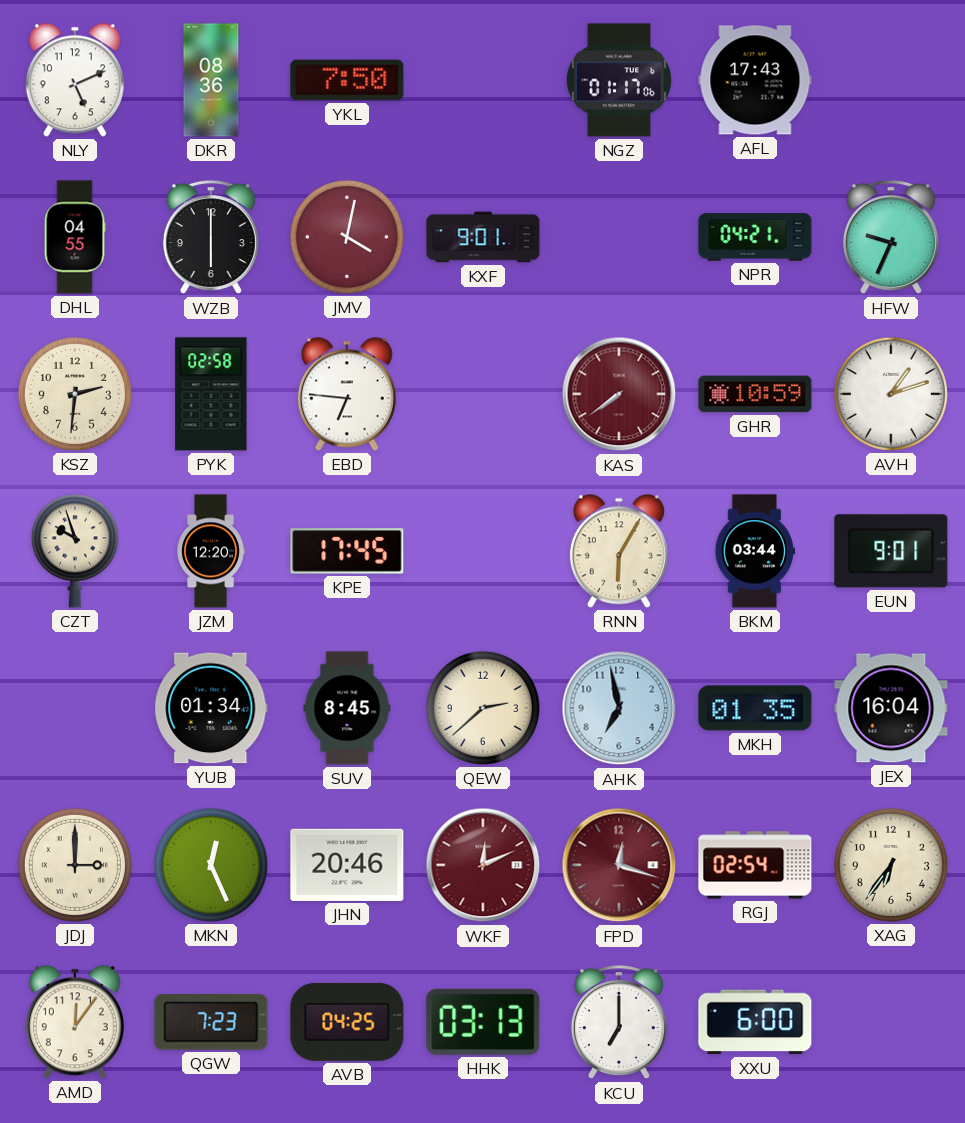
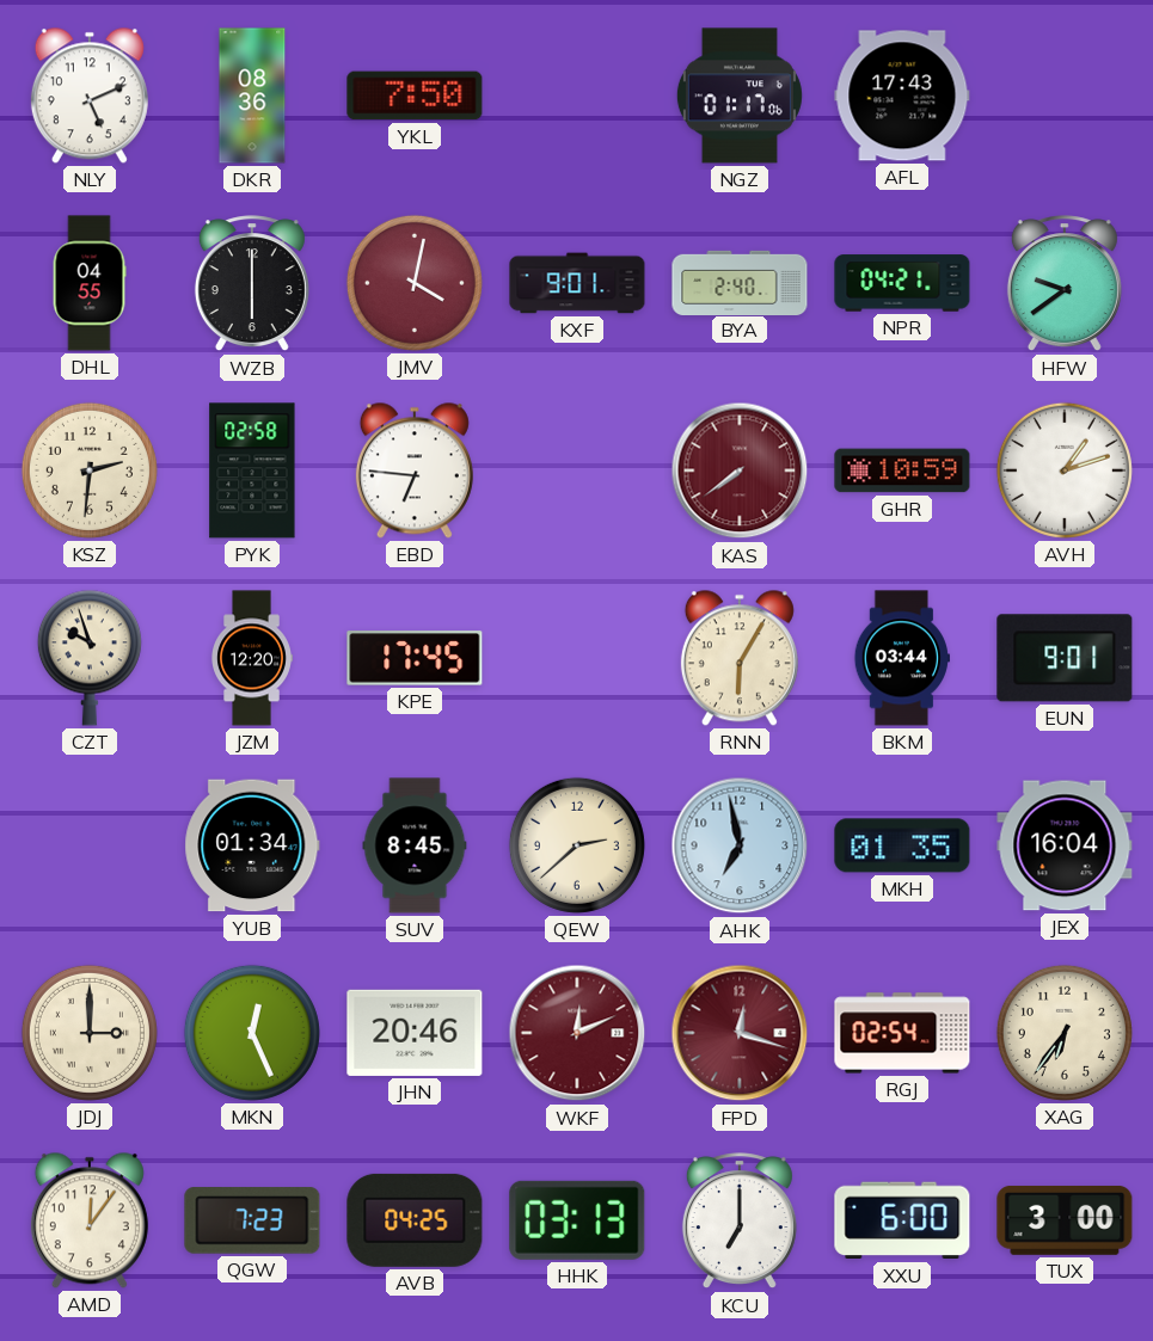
BYA: none -> 2:40
HFW: 9:34 -> 9:39
TUX: none -> 3:00
